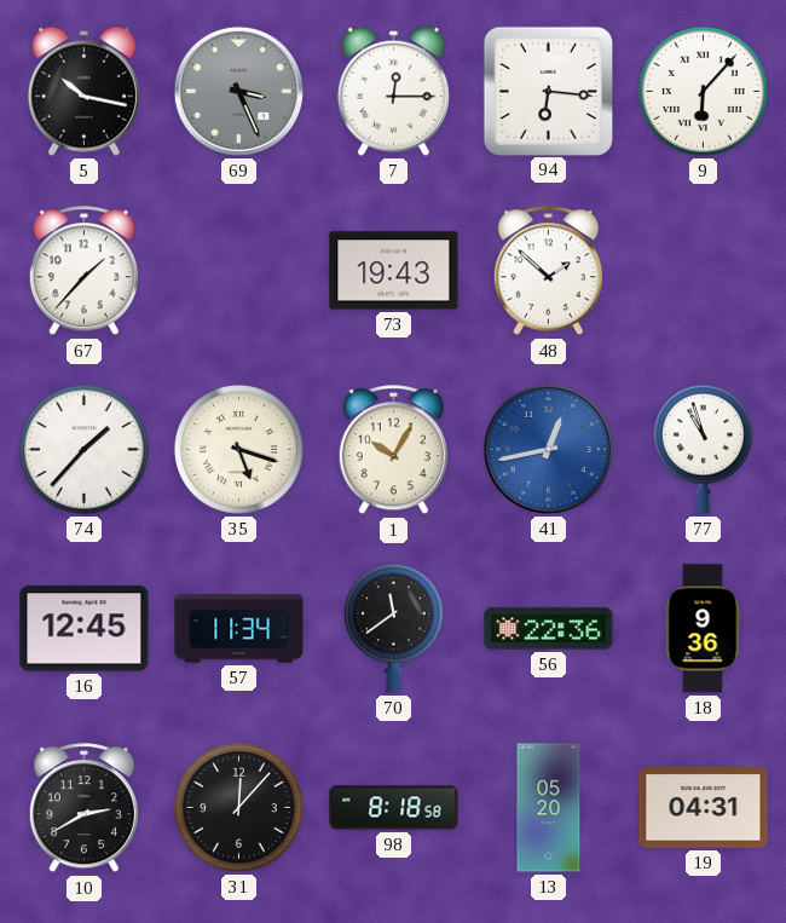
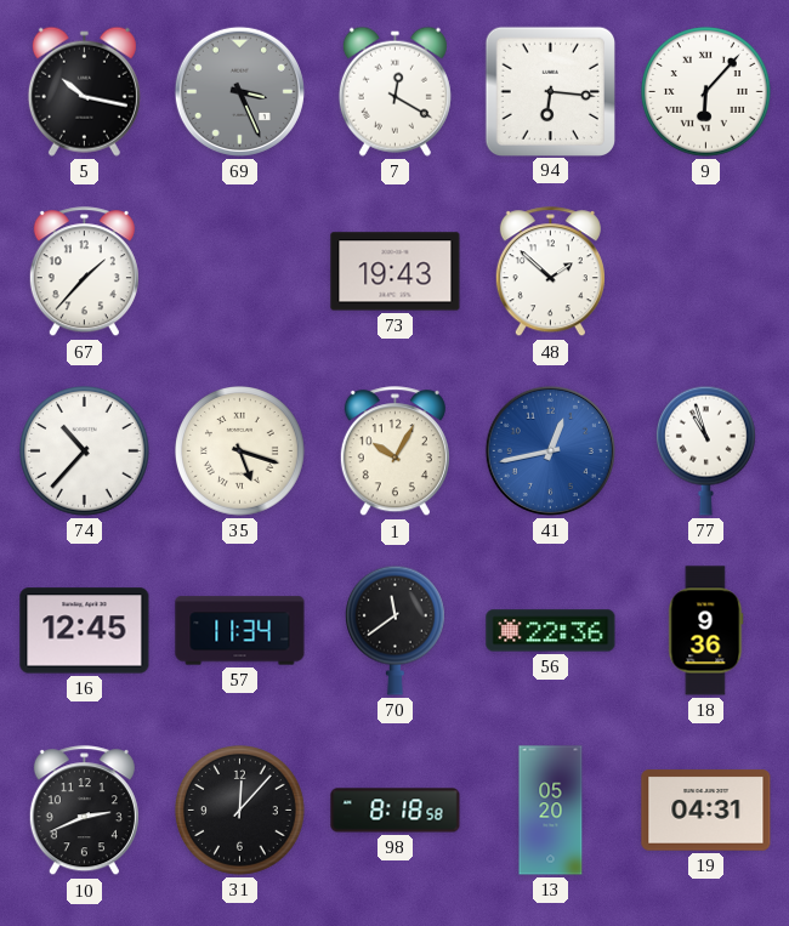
7: 12:15 -> 12:20
74: 1:37 -> 10:37
10: 2:40 -> 2:41
